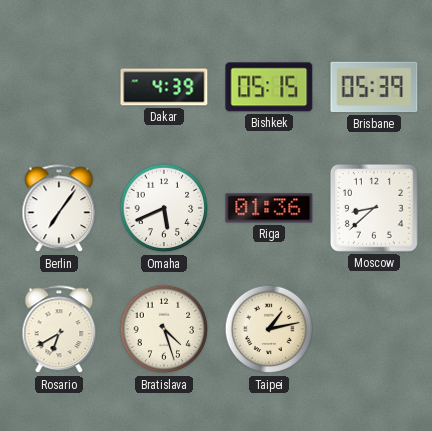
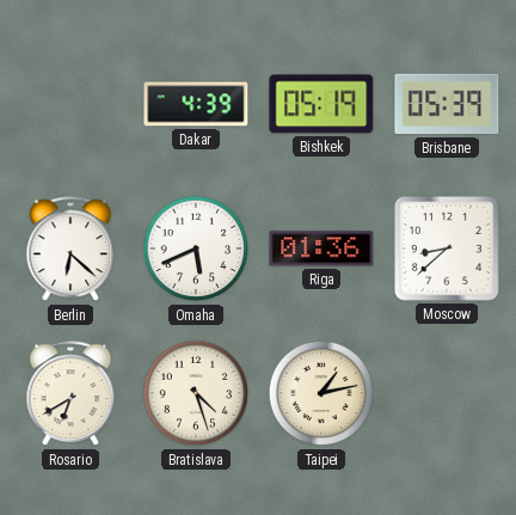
Bishkek: 05:15 -> 05:19
Berlin: 7:06 -> 6:22
